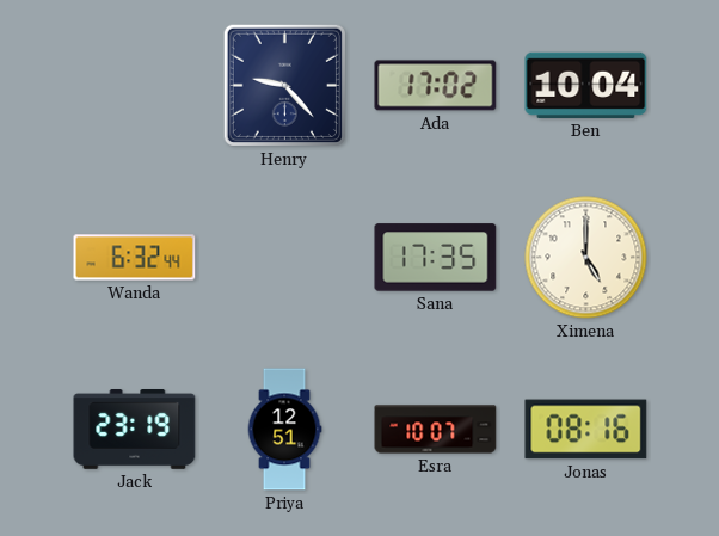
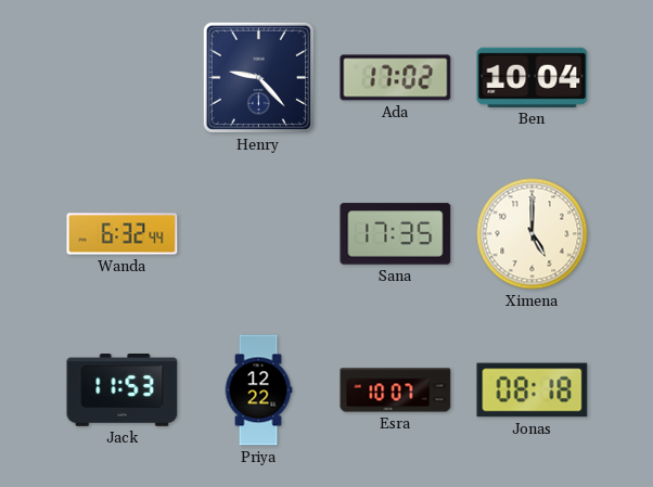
Jack: 23:19 -> 11:53
Priya: 12:51 -> 12:22
Jonas: 08:16 -> 08:18
